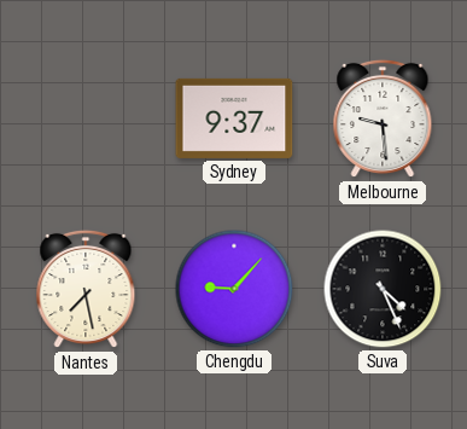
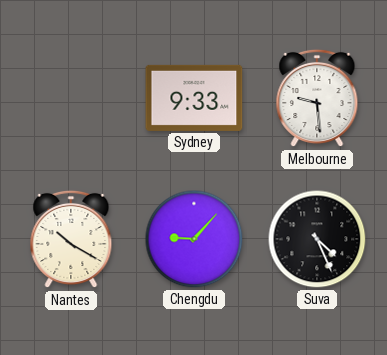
Sydney: 9:37 -> 9:33
Nantes: 7:28 -> 10:20
